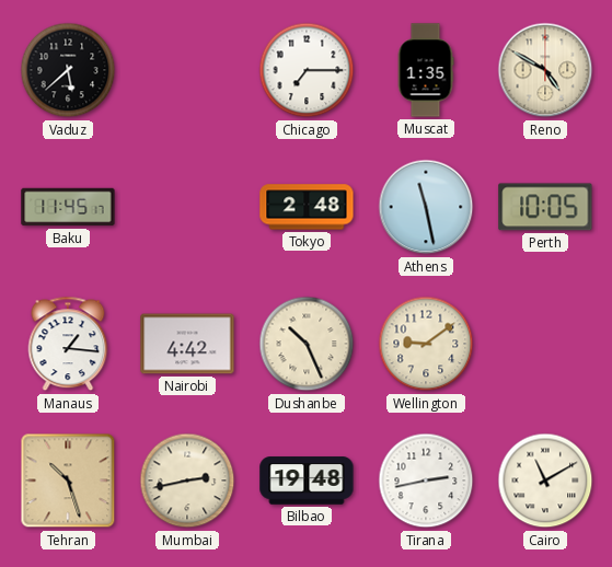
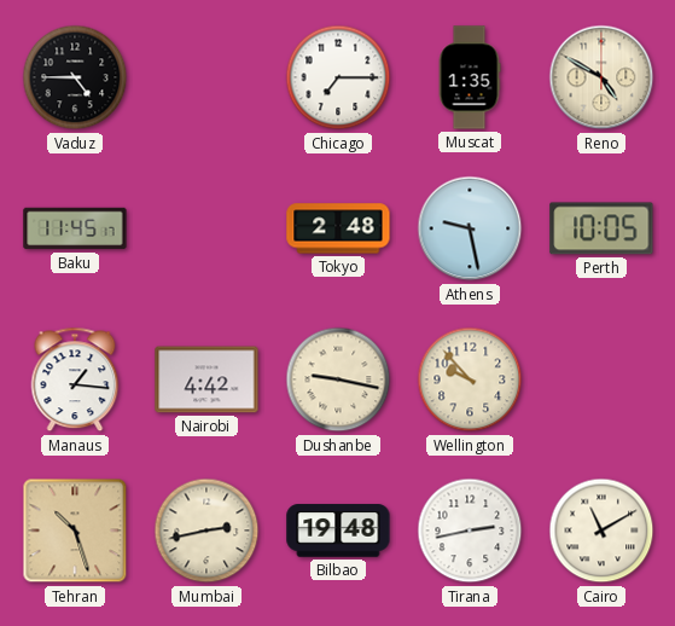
Vaduz: 5:38 -> 4:45
Athens: 11:28 -> 9:28
Dushanbe: 10:26 -> 9:17
Wellington: 9:09 -> 9:53
